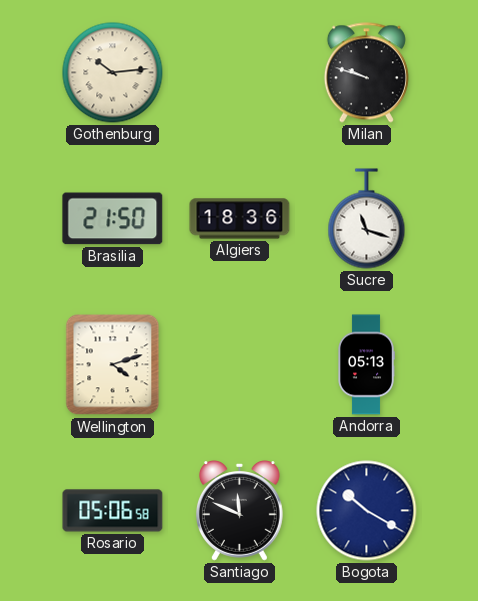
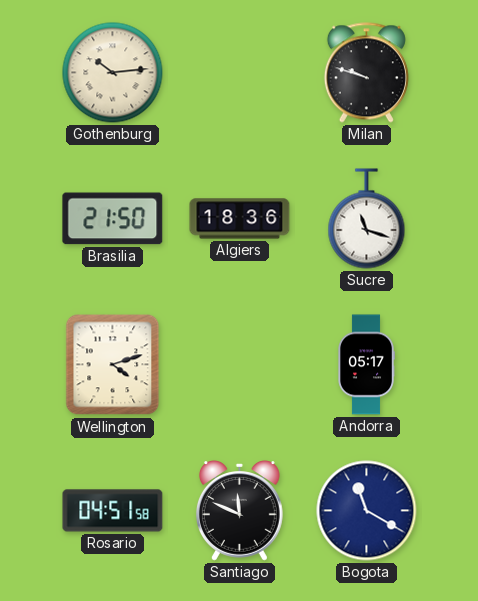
Andorra: 05:13 -> 05:17
Rosario: 05:06 -> 04:51
Bogota: 10:20 -> 11:20
